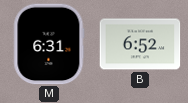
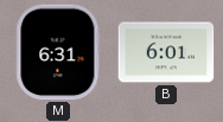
B: 6:52 -> 6:01
